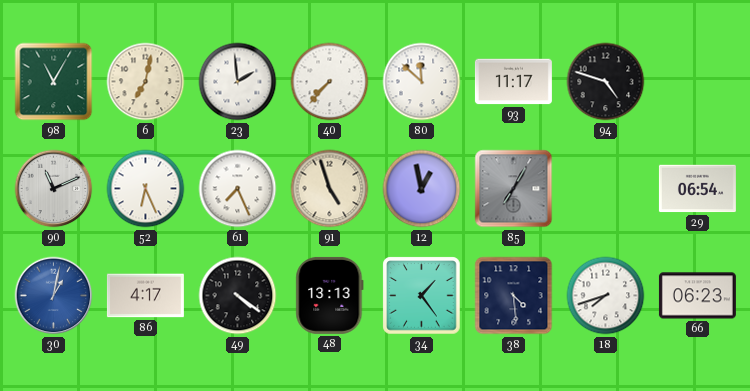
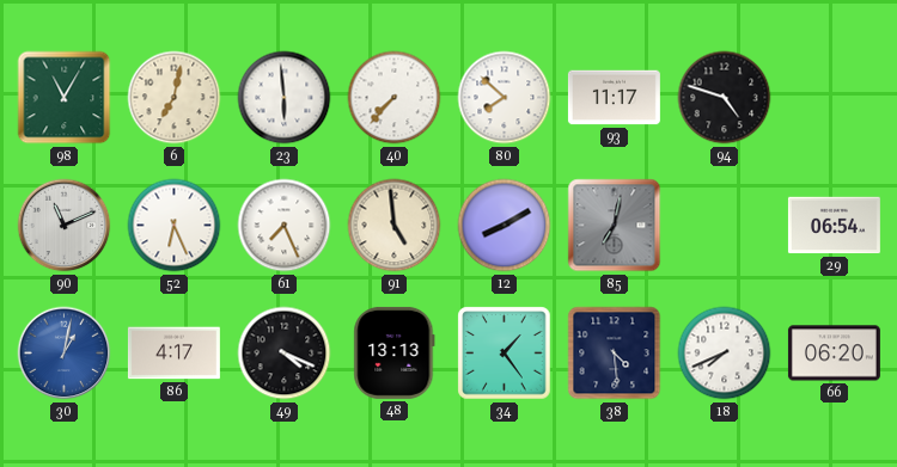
23: 1:59 -> 5:59
80: 11:52 -> 7:52
91: 4:57 -> 4:59
12: 12:58 -> 8:10
85: 7:05 -> 7:02
49: 4:21 -> 4:19
18: 7:42 -> 7:41
66: 06:23 -> 06:20
